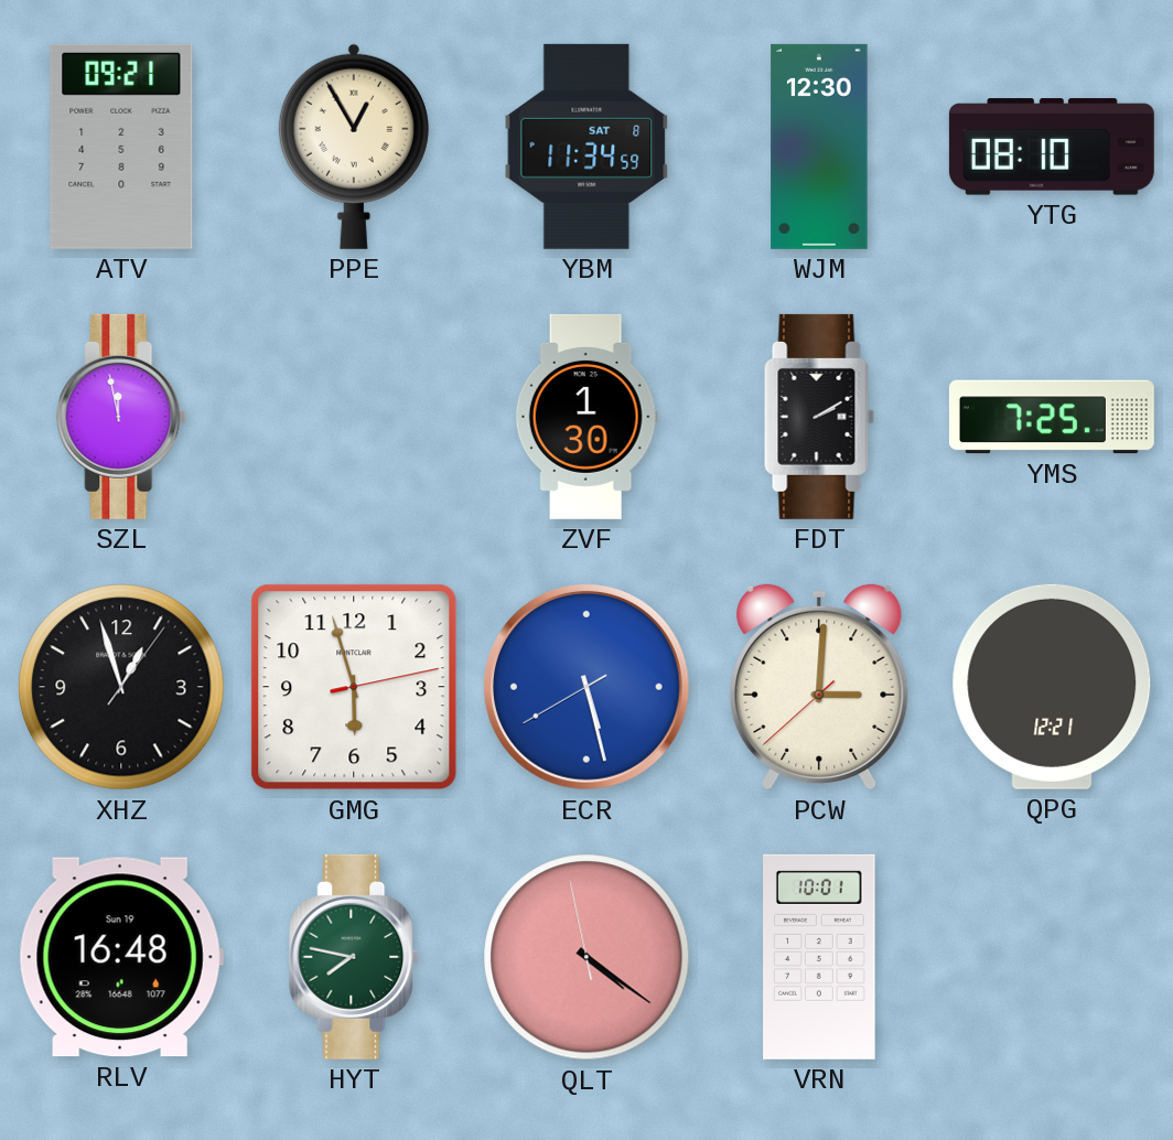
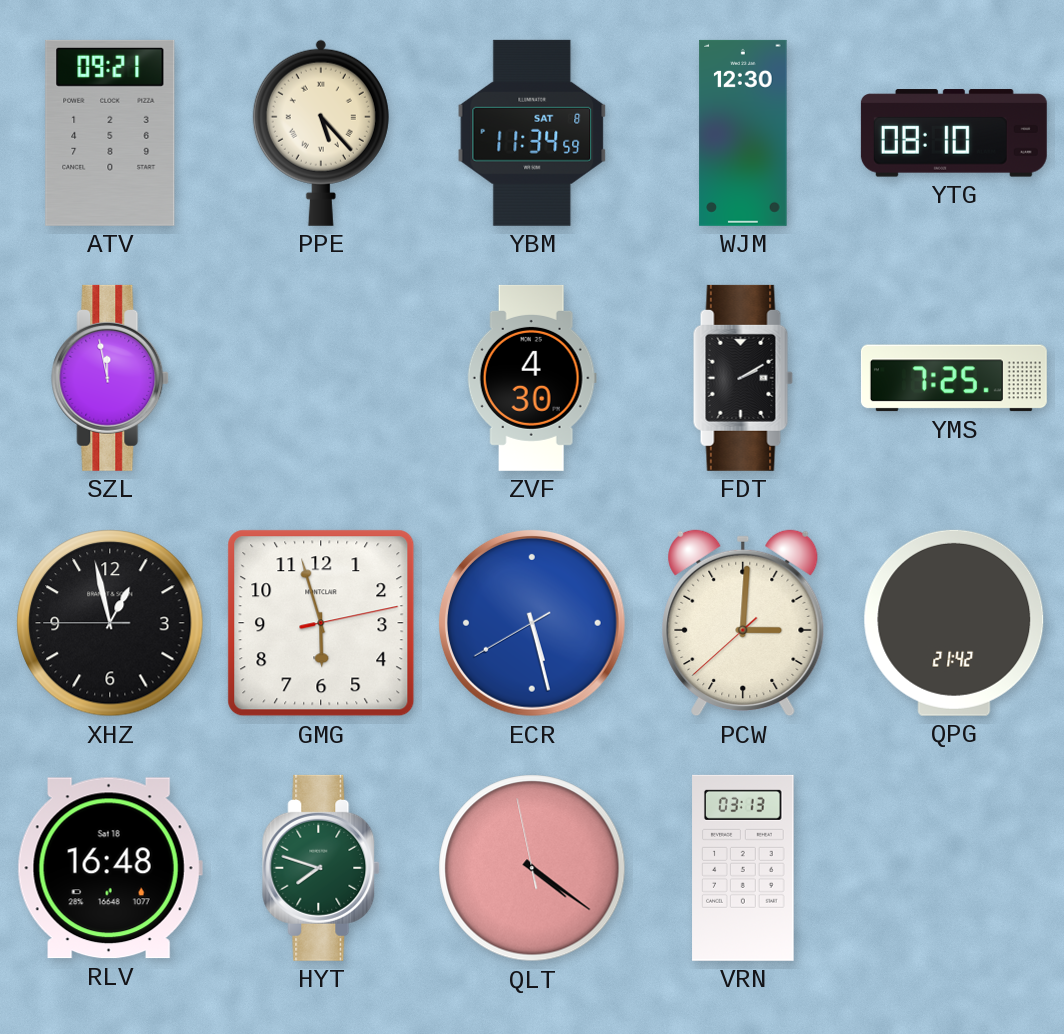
PPE: 12:55 -> 5:23
ZVF: 1:30 -> 4:30
XHZ: 12:57:06 -> 12:57:45
QPG: 12:21 -> 21:42
RLV date: Sun 19 -> Sat 18
HYT: 7:47 -> 7:48
VRN: 10:01 -> 03:13
